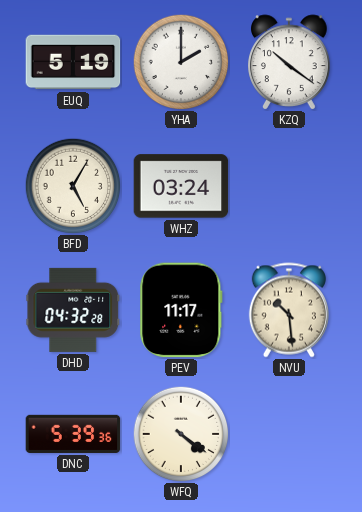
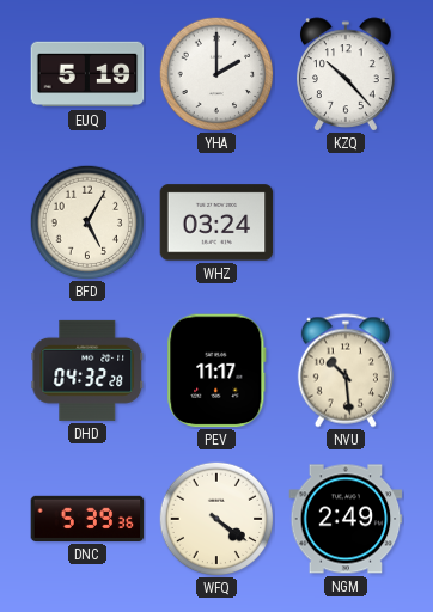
KZQ: 10:21 -> 10:23
NGM: none -> 2:49
